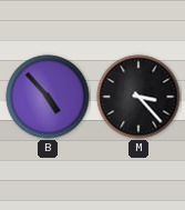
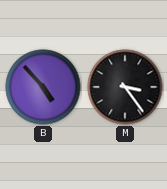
M: 3:23 -> 3:24
